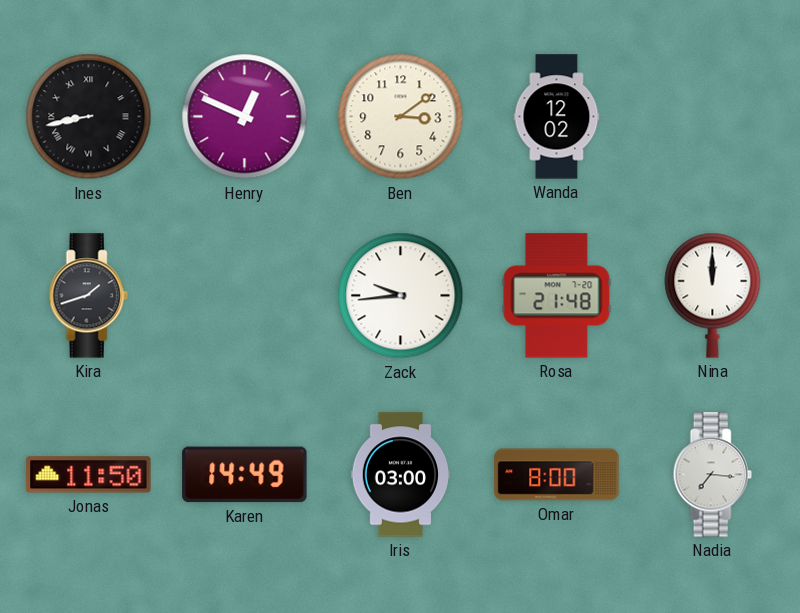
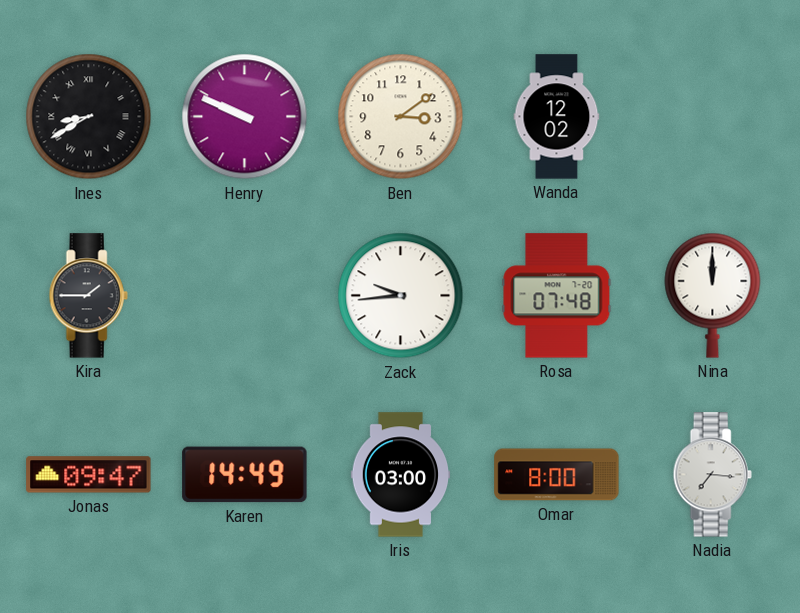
Ines: 8:43 -> 8:40
Henry: 12:49 -> 9:49
Kira: 1:42 -> 1:45
Rosa: 21:48 -> 07:48
Jonas: 11:50 -> 09:47
